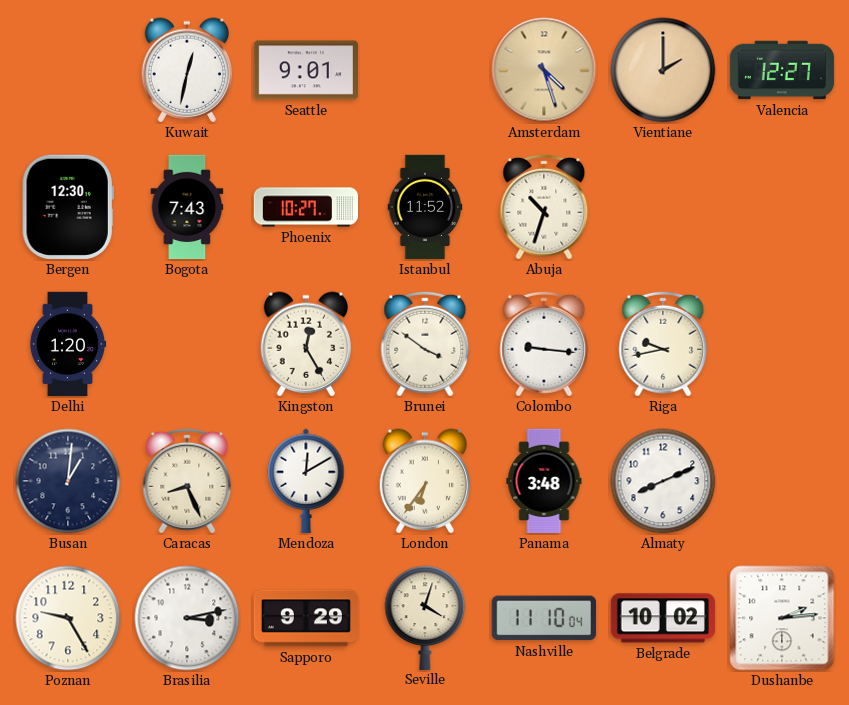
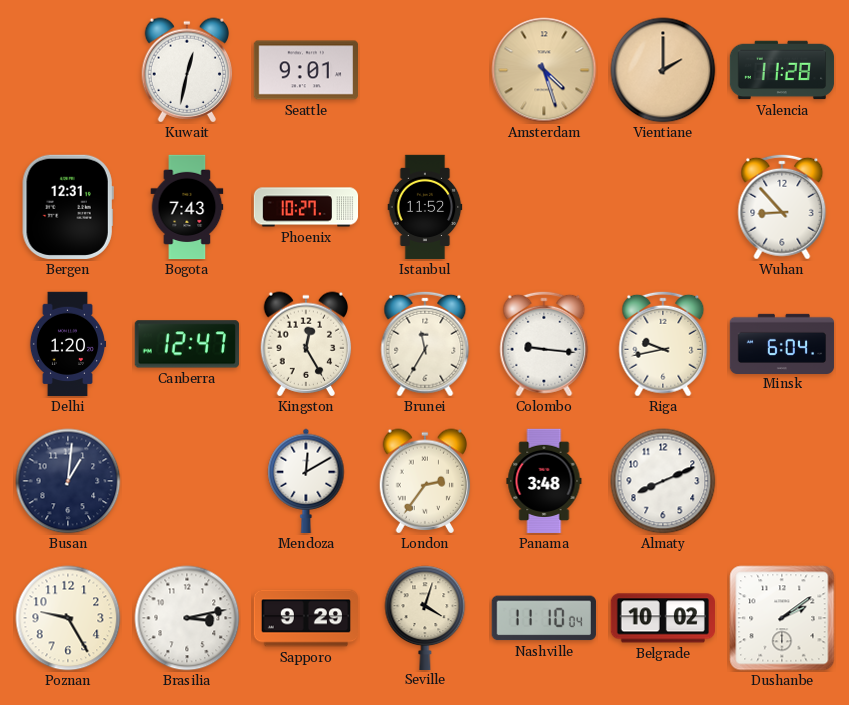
Valencia: 12:27 -> 11:28
Bergen: 12:30 -> 12:31
Abuja: 10:33 -> none
Wuhan: none -> 8:53
Canberra: none -> 12:47
Brunei: 3:51 -> 11:35
Minsk: none -> 6:04
Caracas: 8:26 -> none
London: 6:36 -> 2:36
Dushanbe: 2:14 -> 2:09
